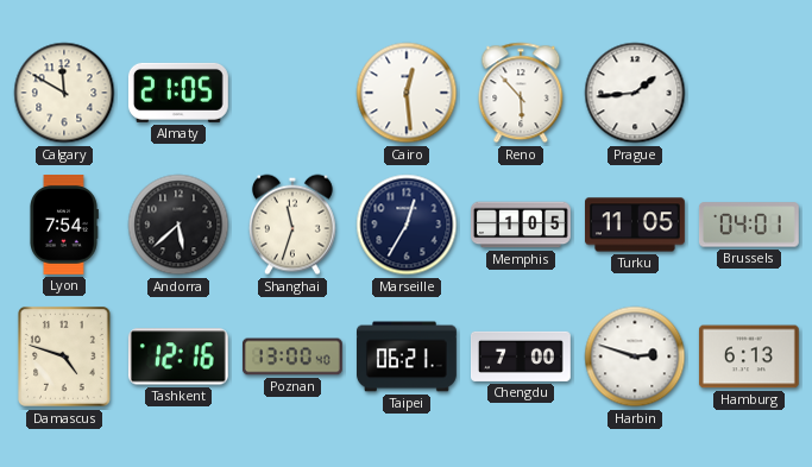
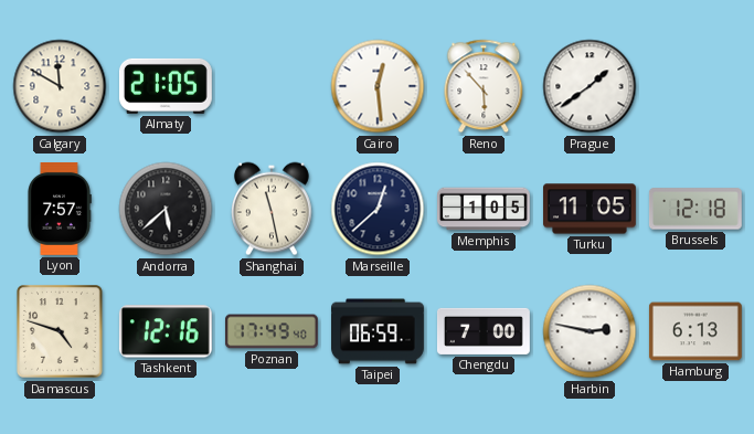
Prague: 1:44 -> 1:39
Lyon: 7:54 -> 7:57
Shanghai: 11:33 -> 11:28
Marseille: 12:35 -> 12:38
Brussels: 04:01 -> 12:18
Poznan: 13:00 -> 17:49
Taipei: 06:21 -> 06:59
Harbin: 2:48 -> 2:47
